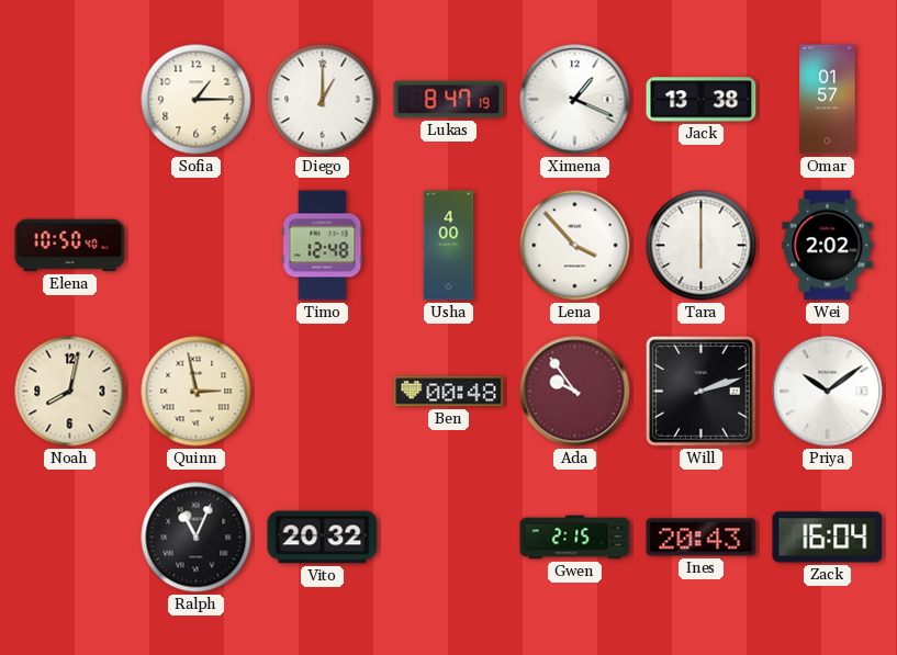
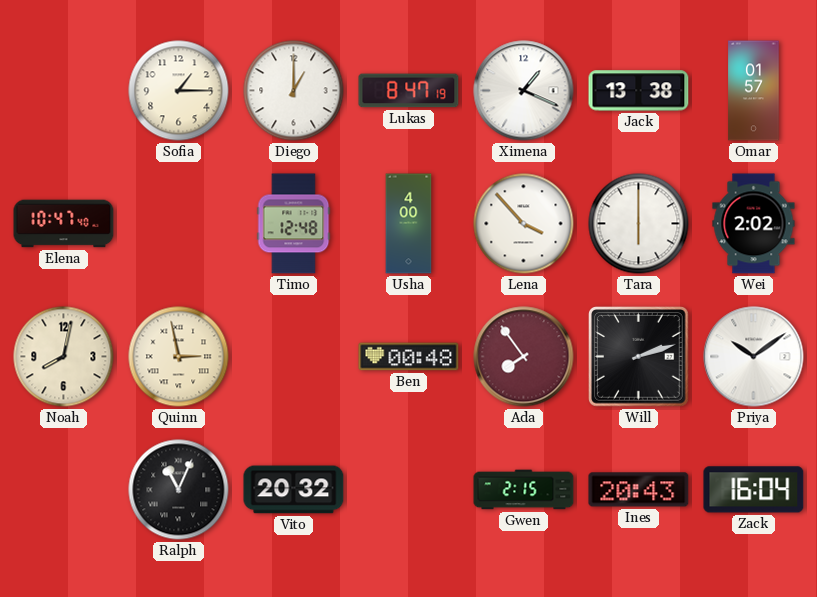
Elena: 10:50 -> 10:47
Ada: 9:54 -> 7:54
